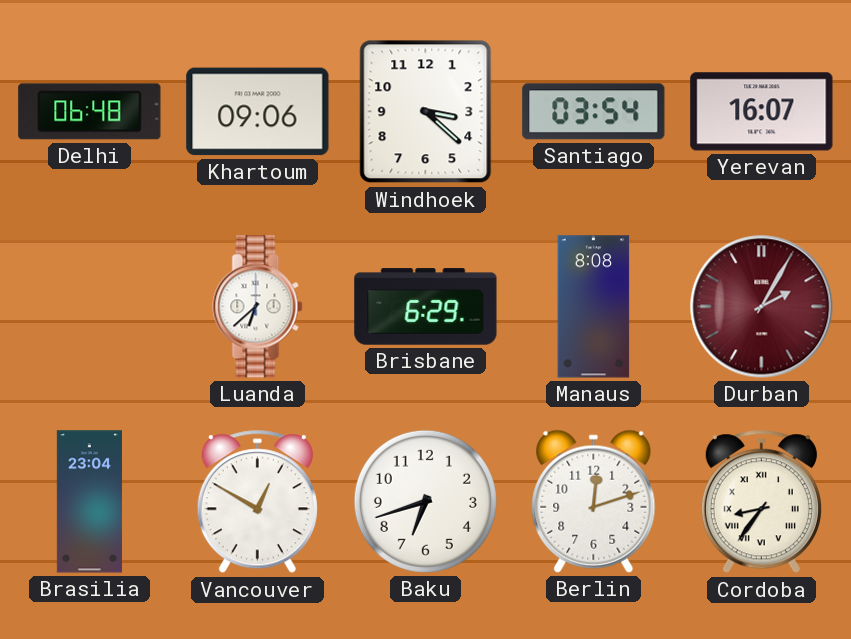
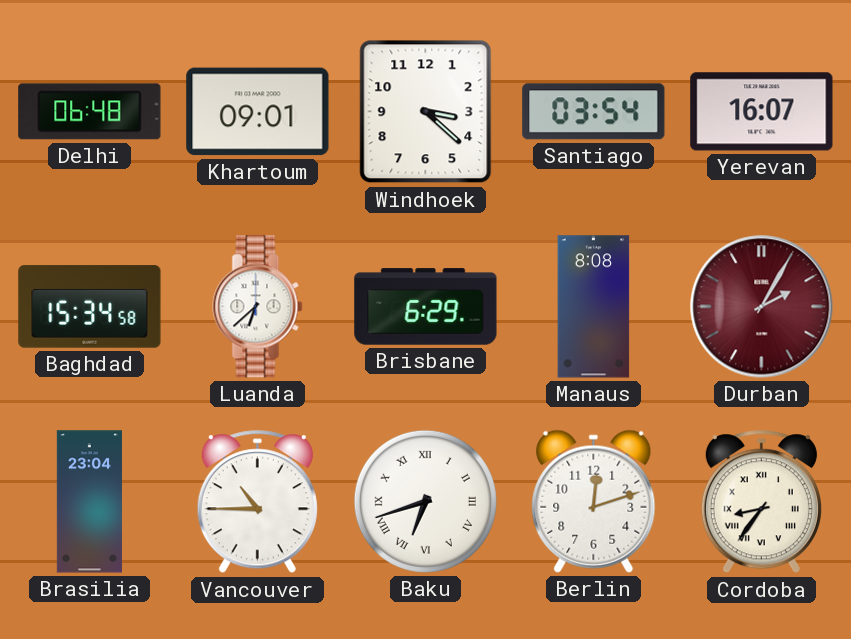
Khartoum: 09:06 -> 09:01
Baghdad: none -> 15:34
Vancouver: 12:50 -> 10:45
Baku numerals: Arabic -> Roman
